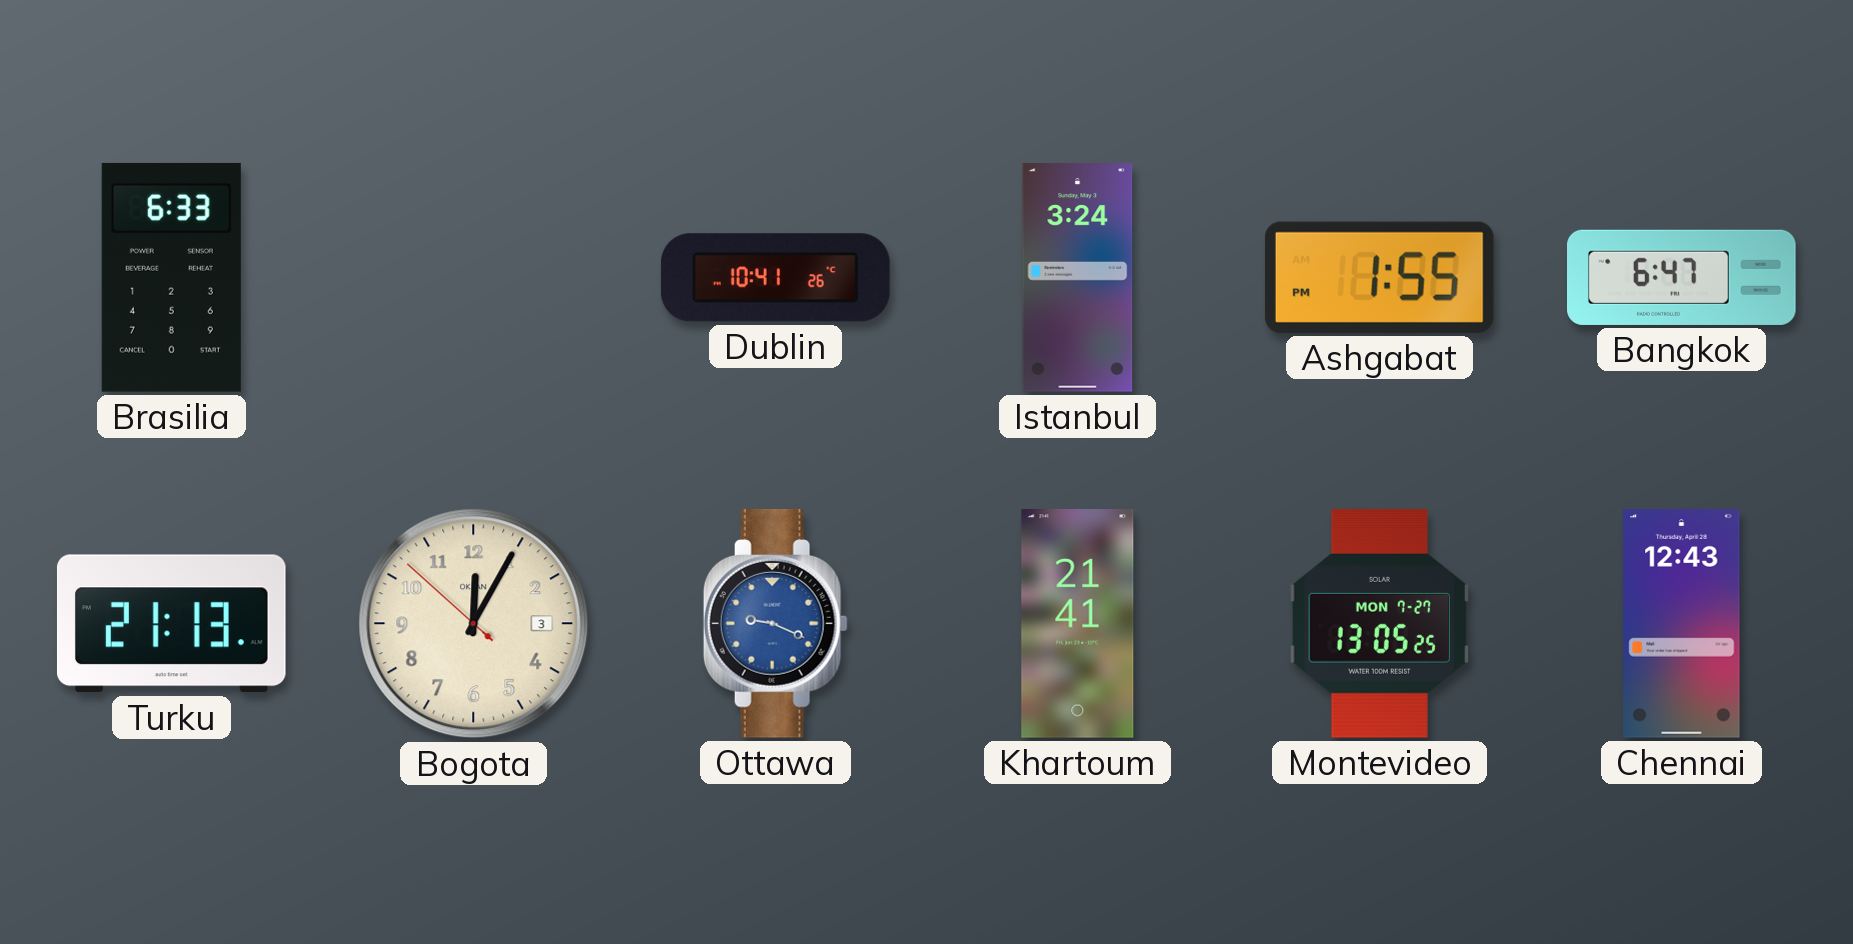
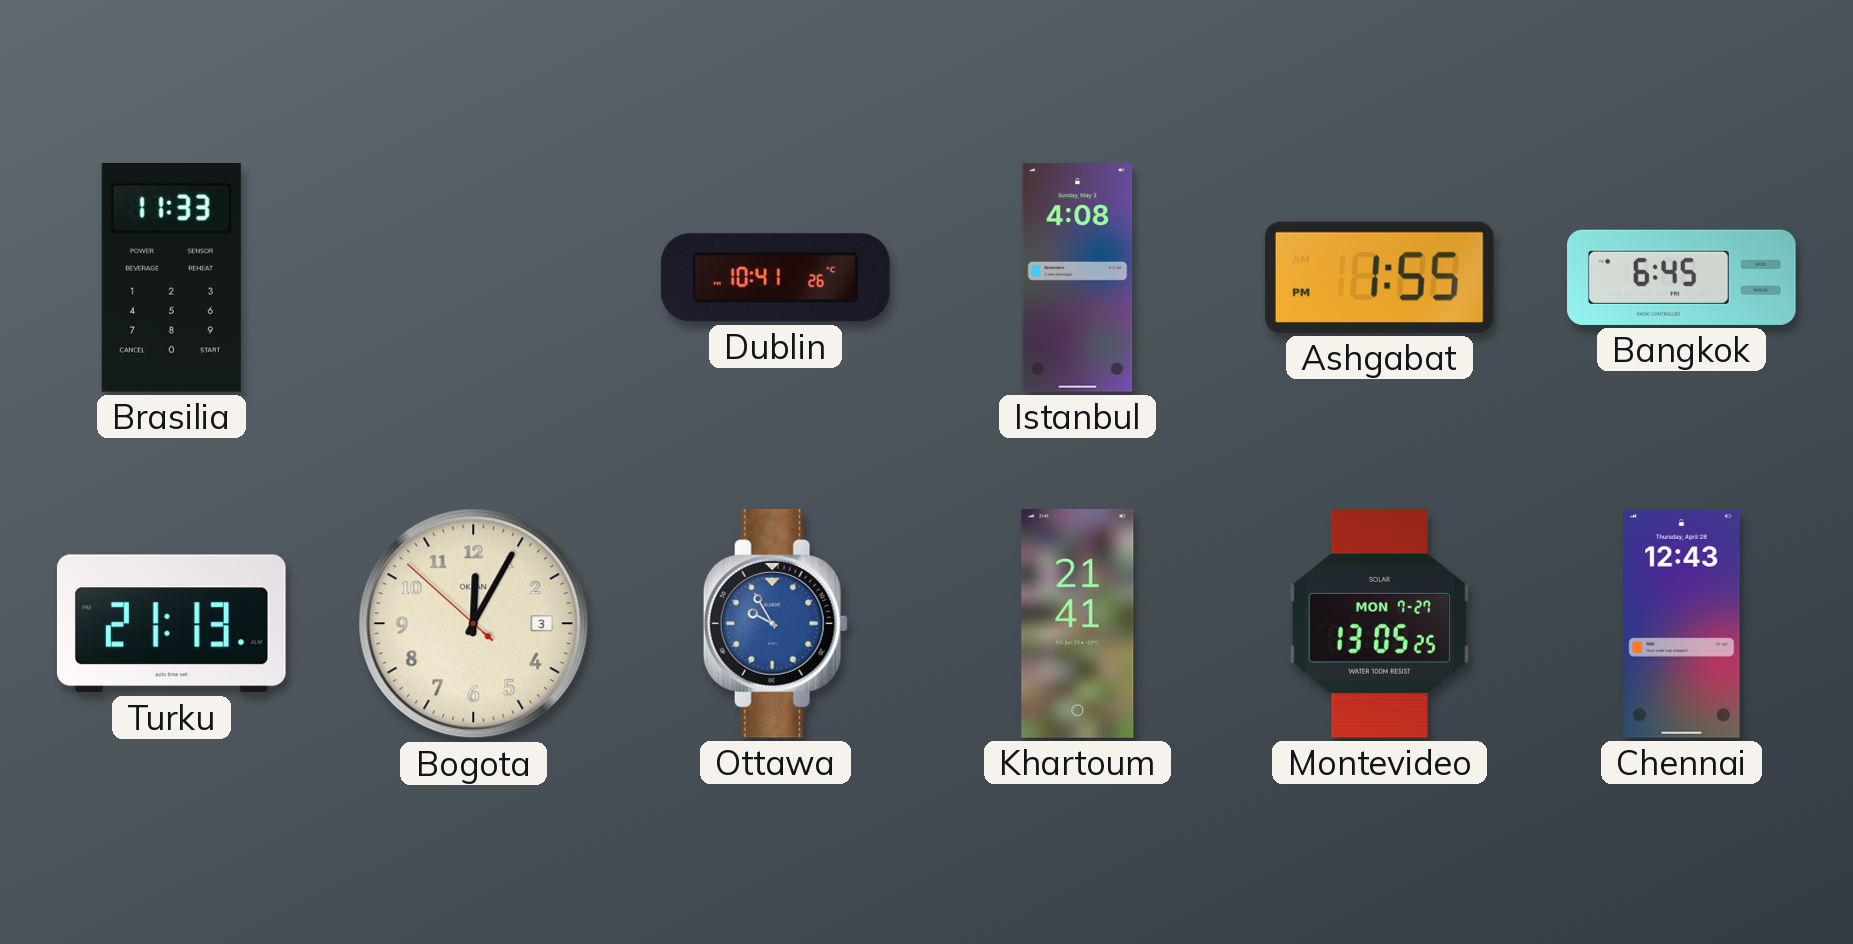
Brasilia: 6:33 -> 11:33
Istanbul: 3:24 -> 4:08
Bangkok: 6:47 -> 6:45
Ottawa: 9:19 -> 9:55
